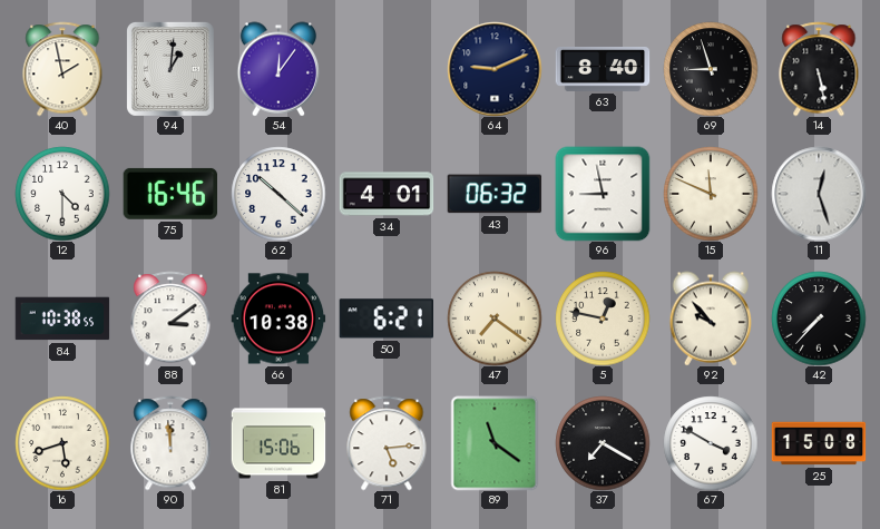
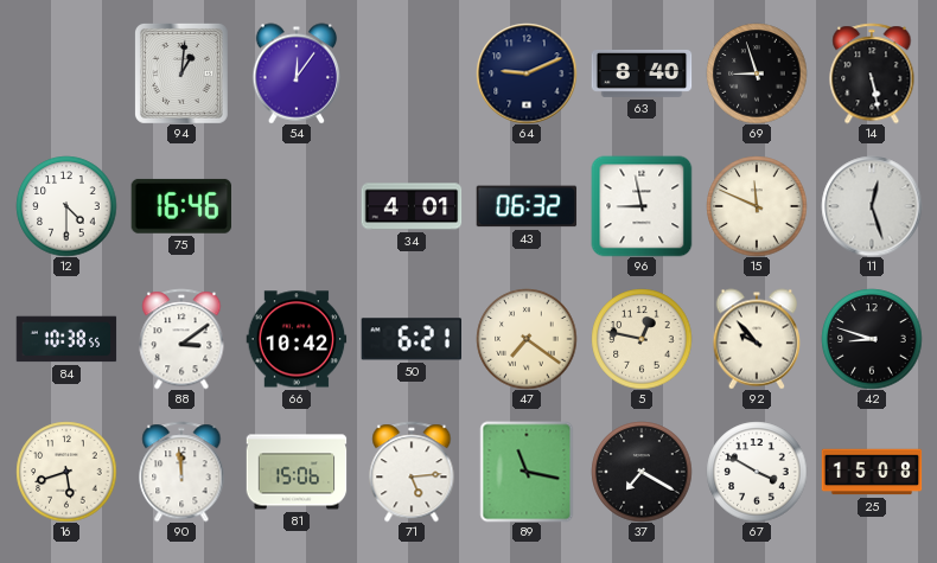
40: 1:58 -> none
62: 10:22 -> none
66: 10:38 -> 10:42
42: 7:37 -> 8:48
89: 11:21 -> 11:17
